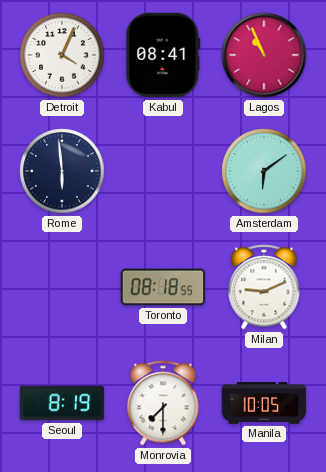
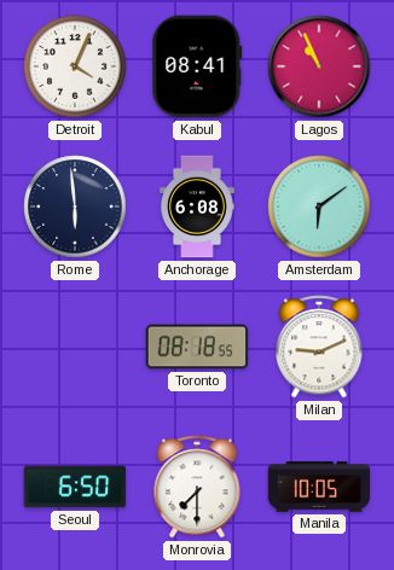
Anchorage: none -> 6:08
Seoul: 8:19 -> 6:50
